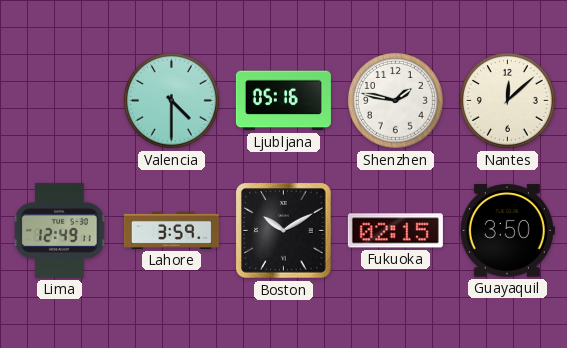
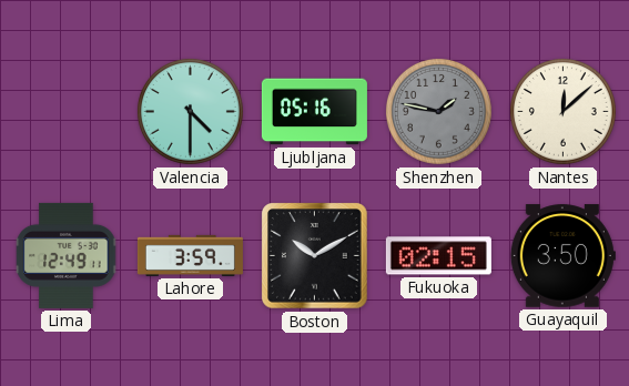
Shenzhen dial: white -> grey
